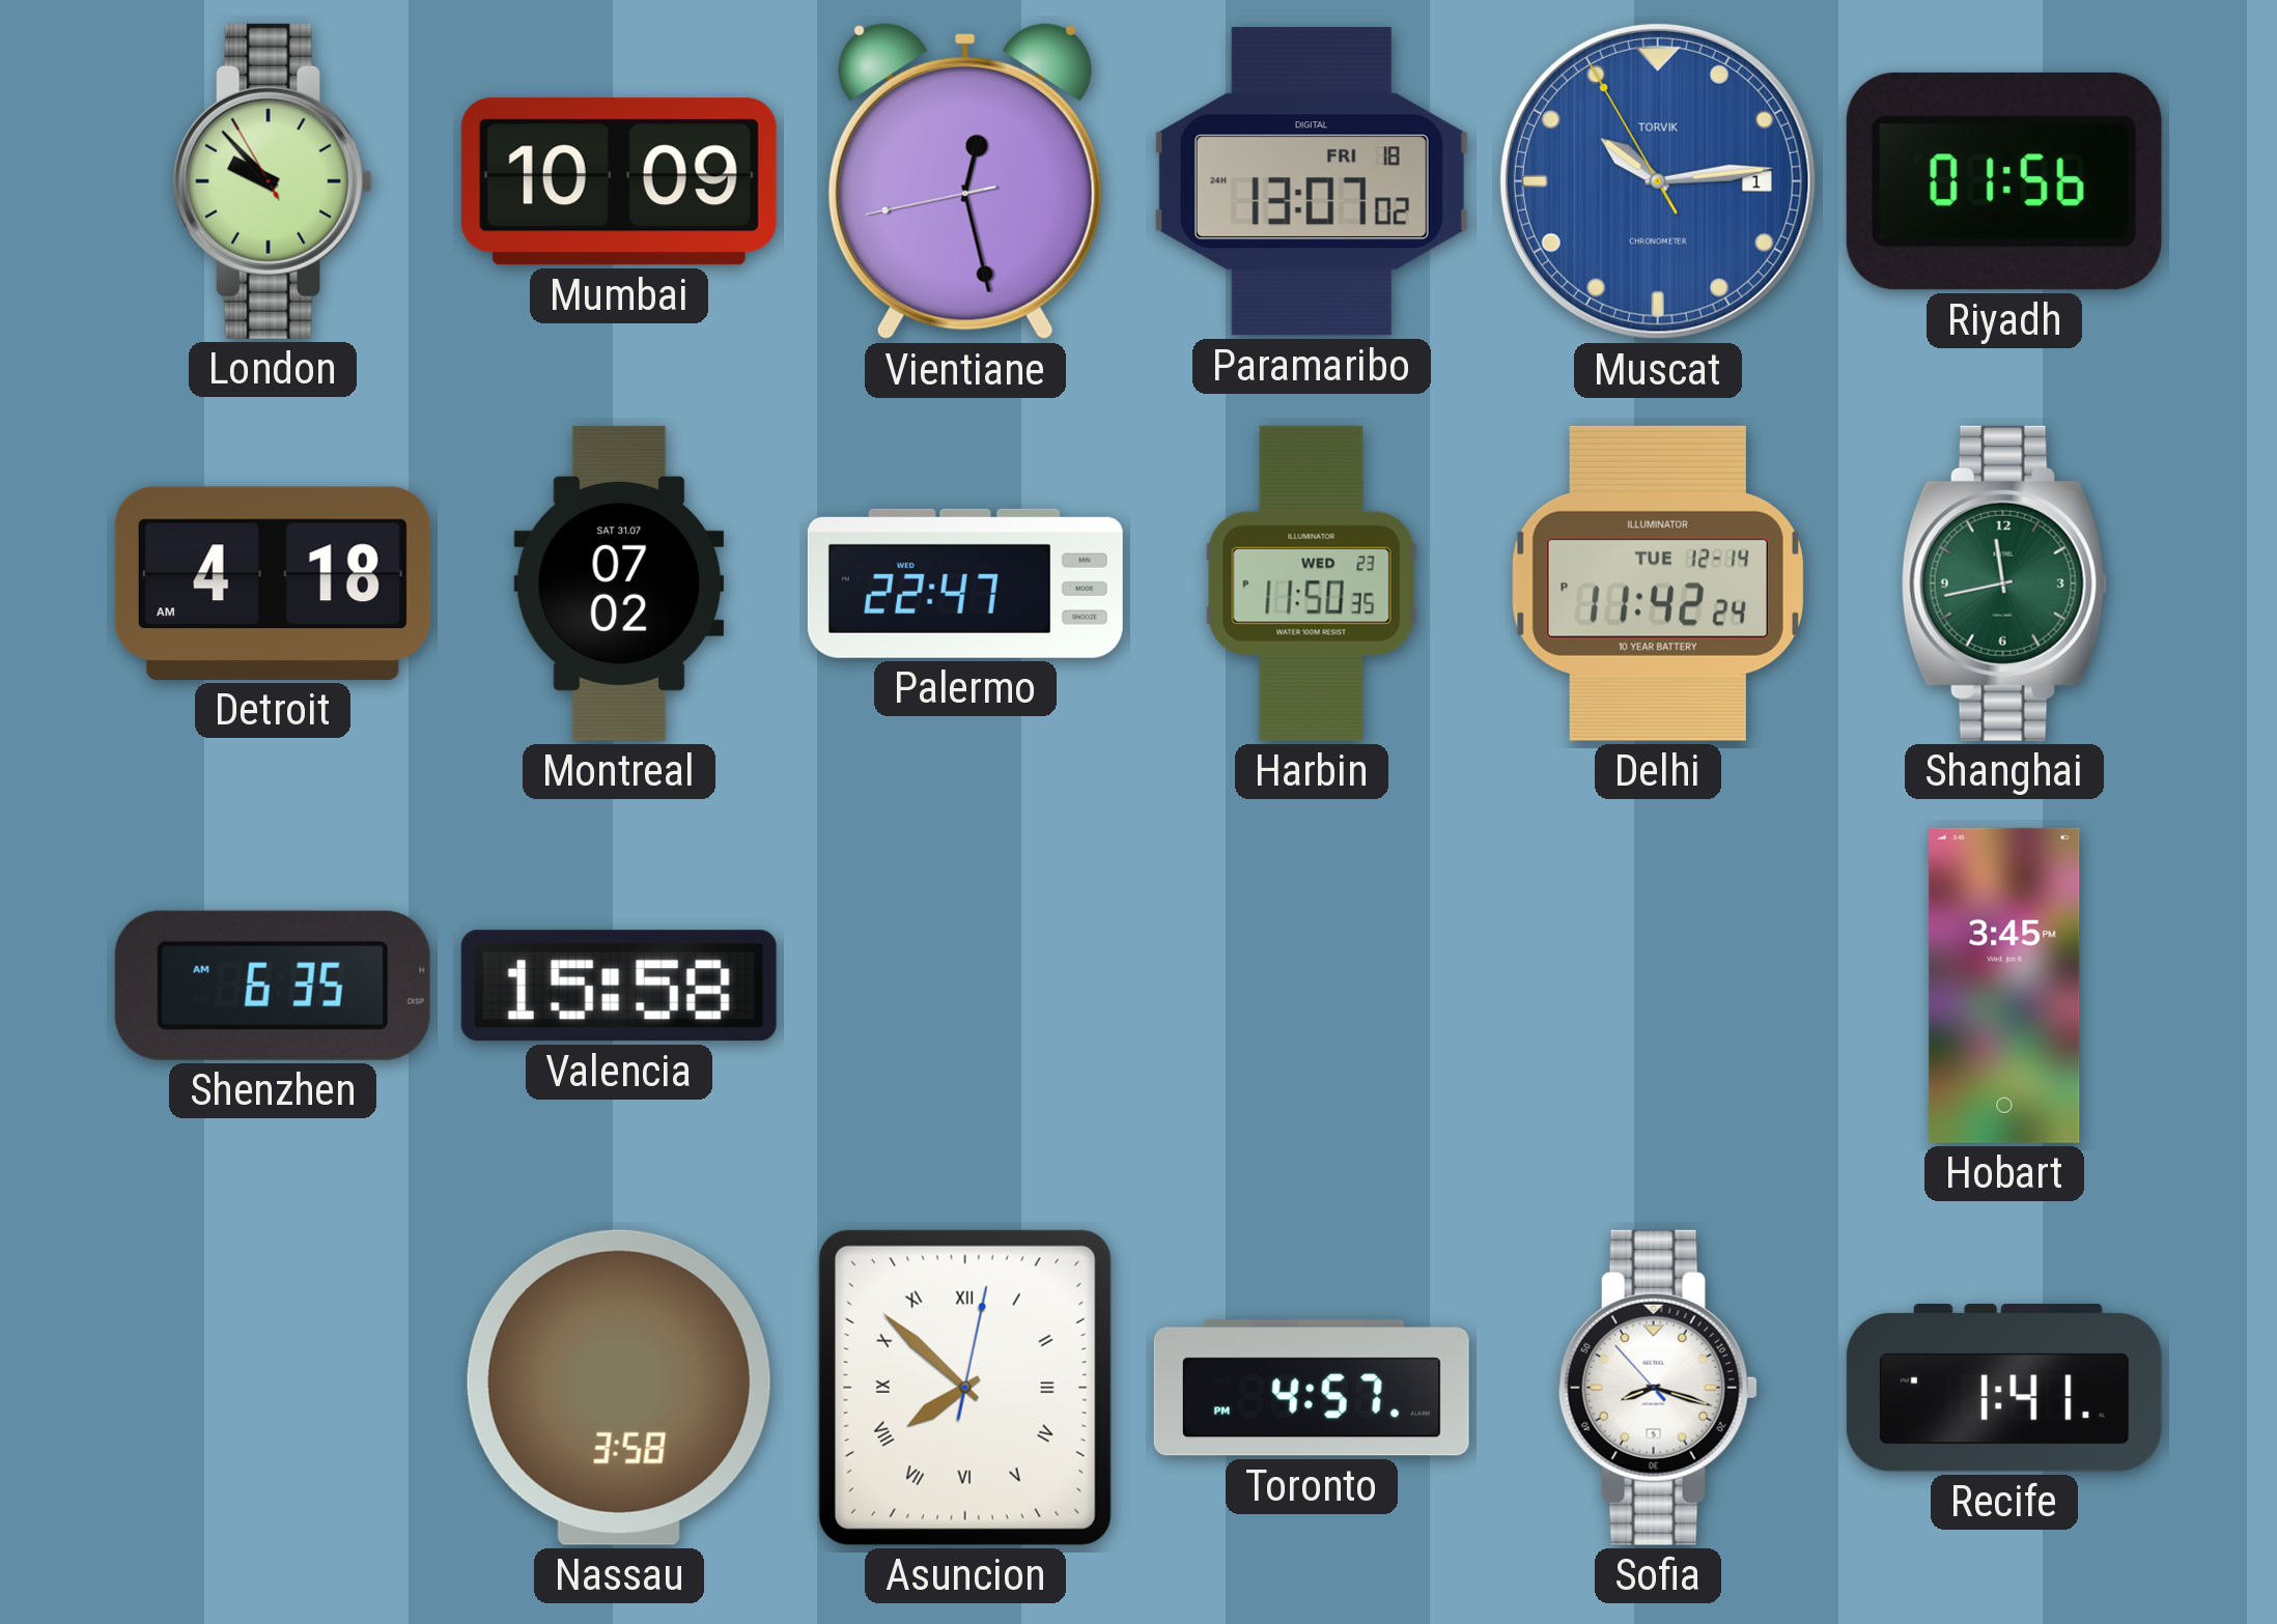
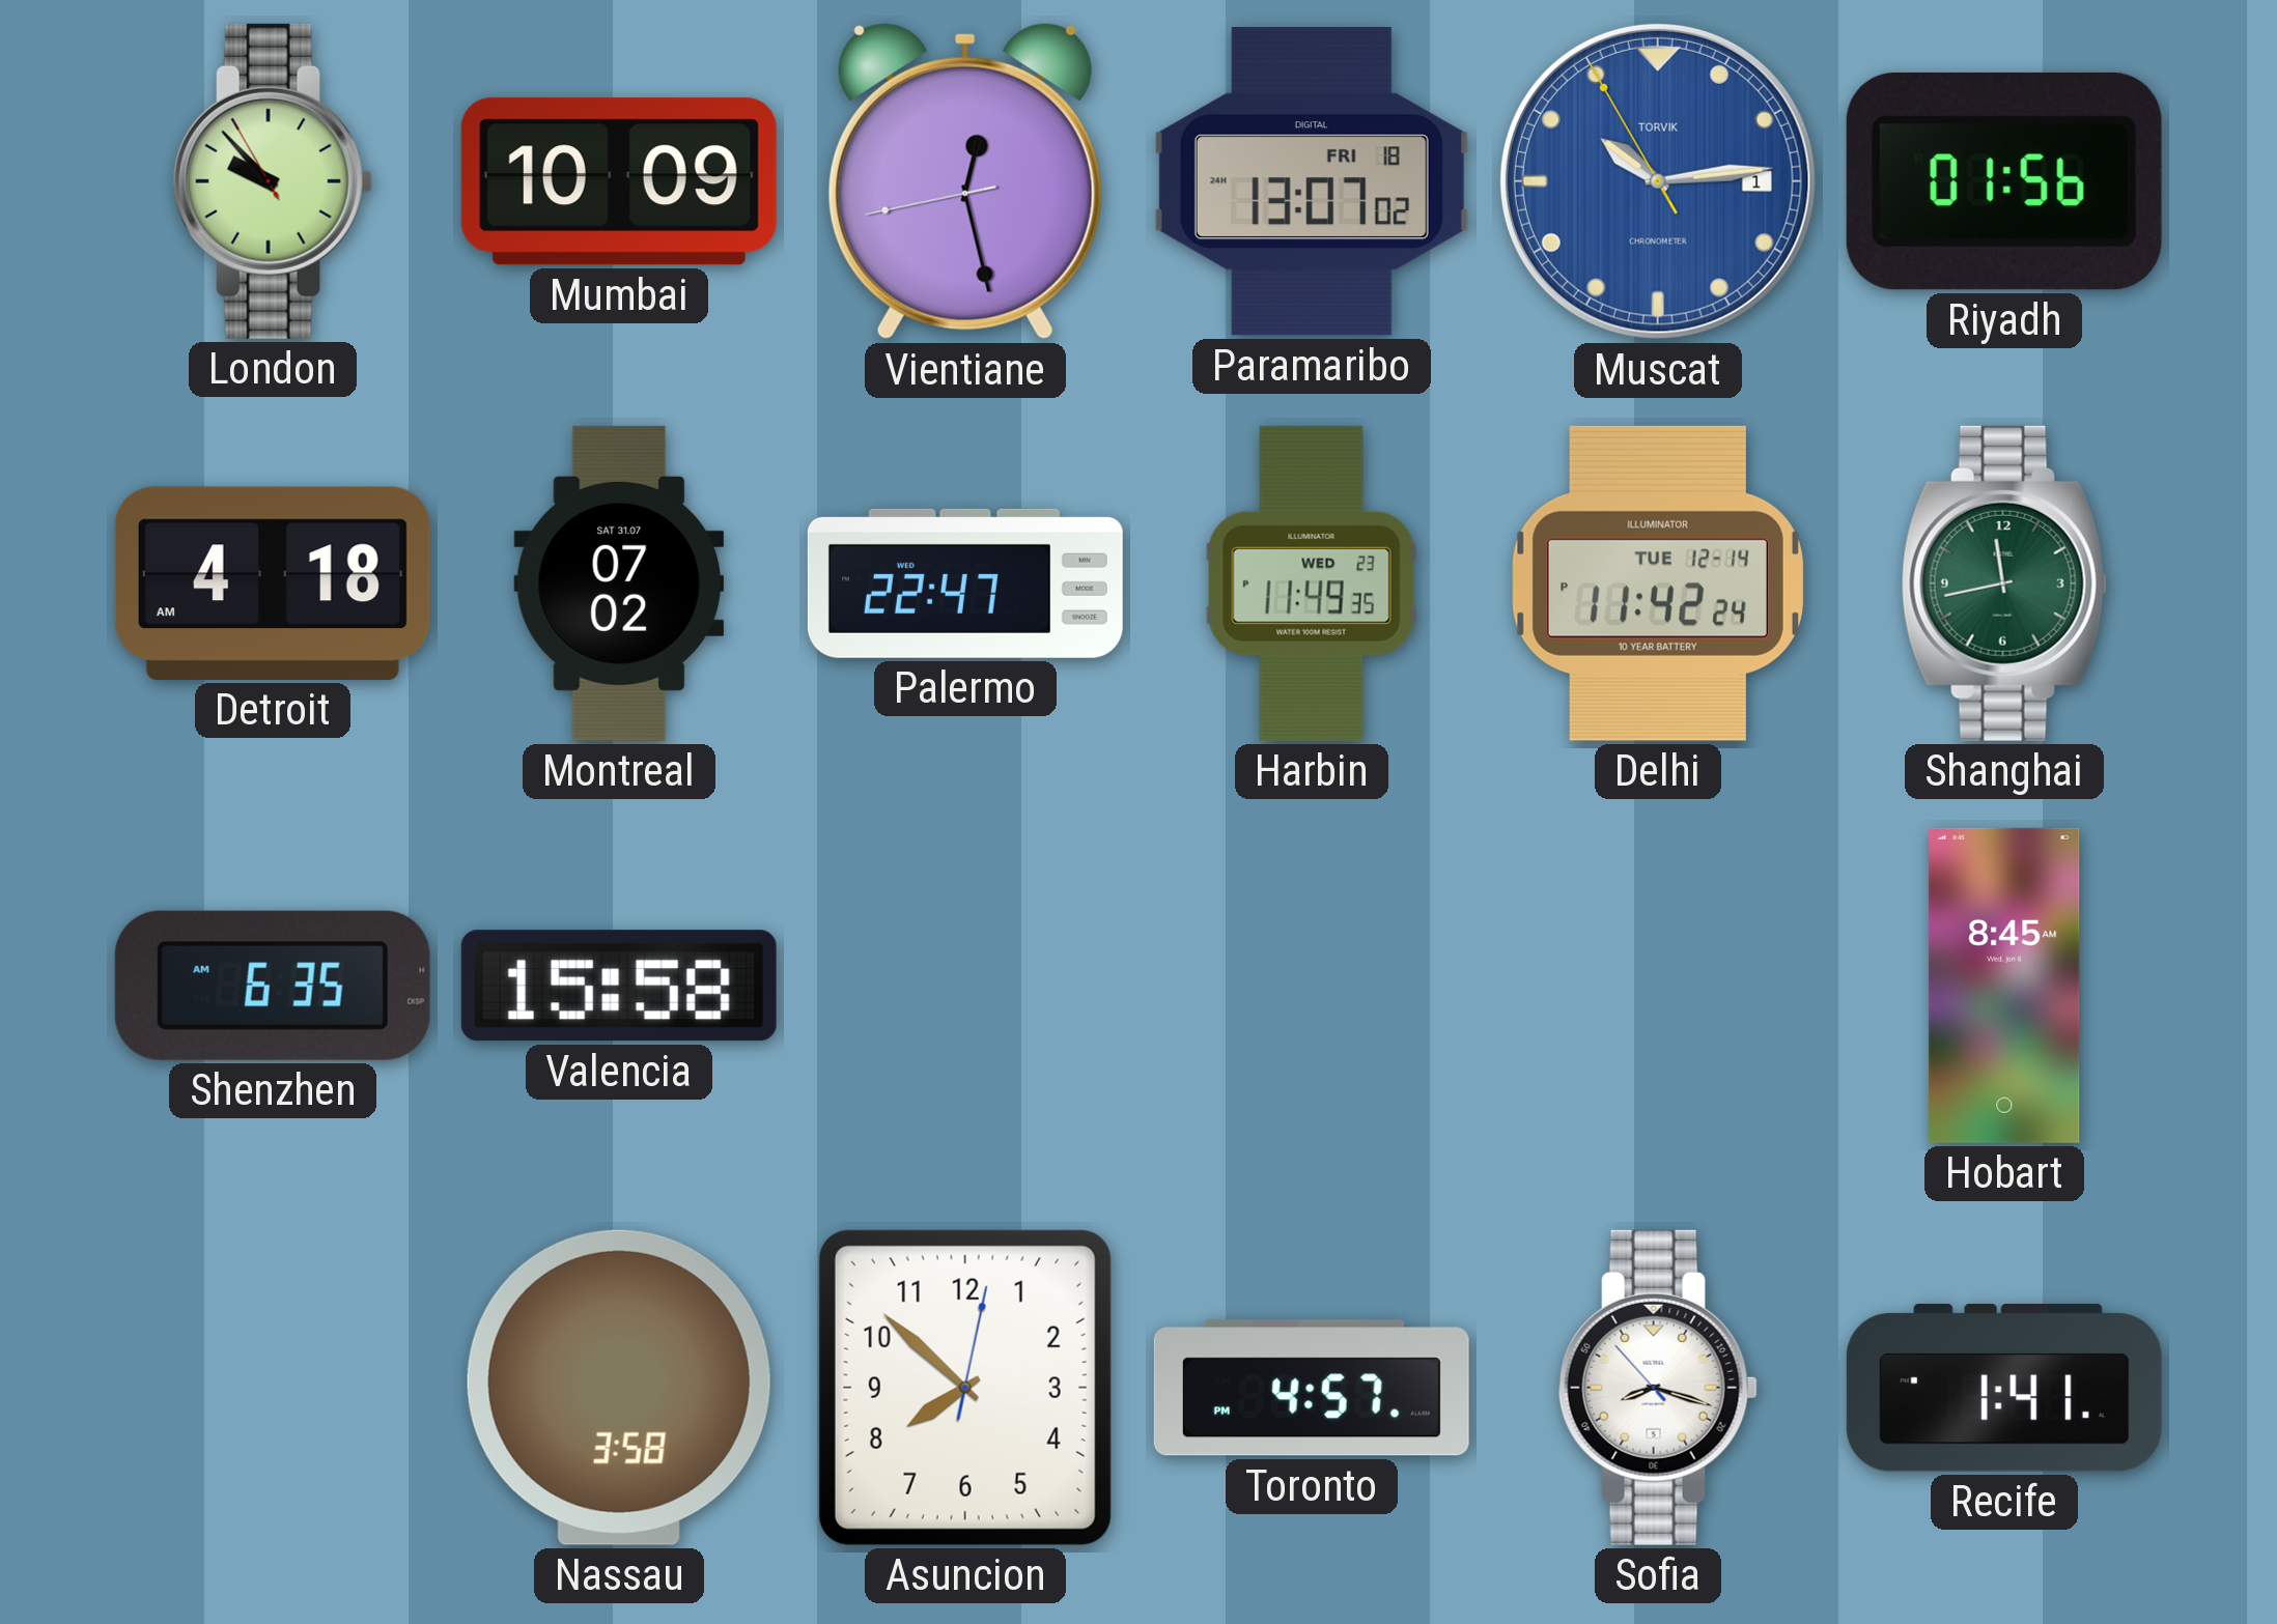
Harbin: 11:50 -> 11:49
Hobart: 3:45 -> 8:45
Asuncion numerals: Roman -> Arabic
